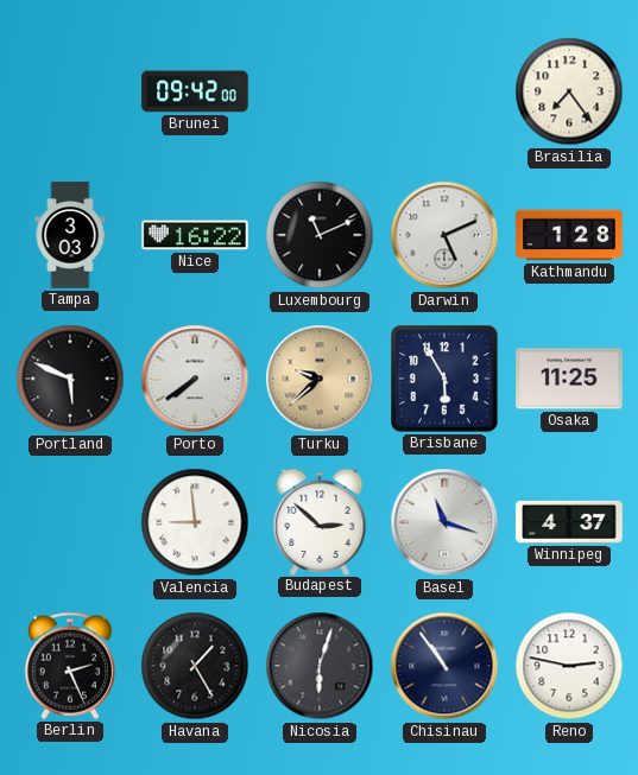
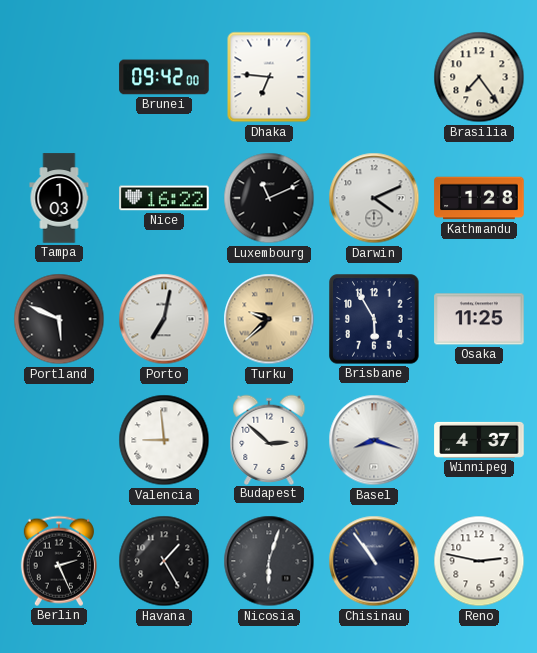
Dhaka: none -> 6:46
Tampa: 3:03 -> 1:03
Darwin: 5:11 -> 4:11
Porto: 7:39 -> 7:02
Basel: 11:18 -> 8:18
